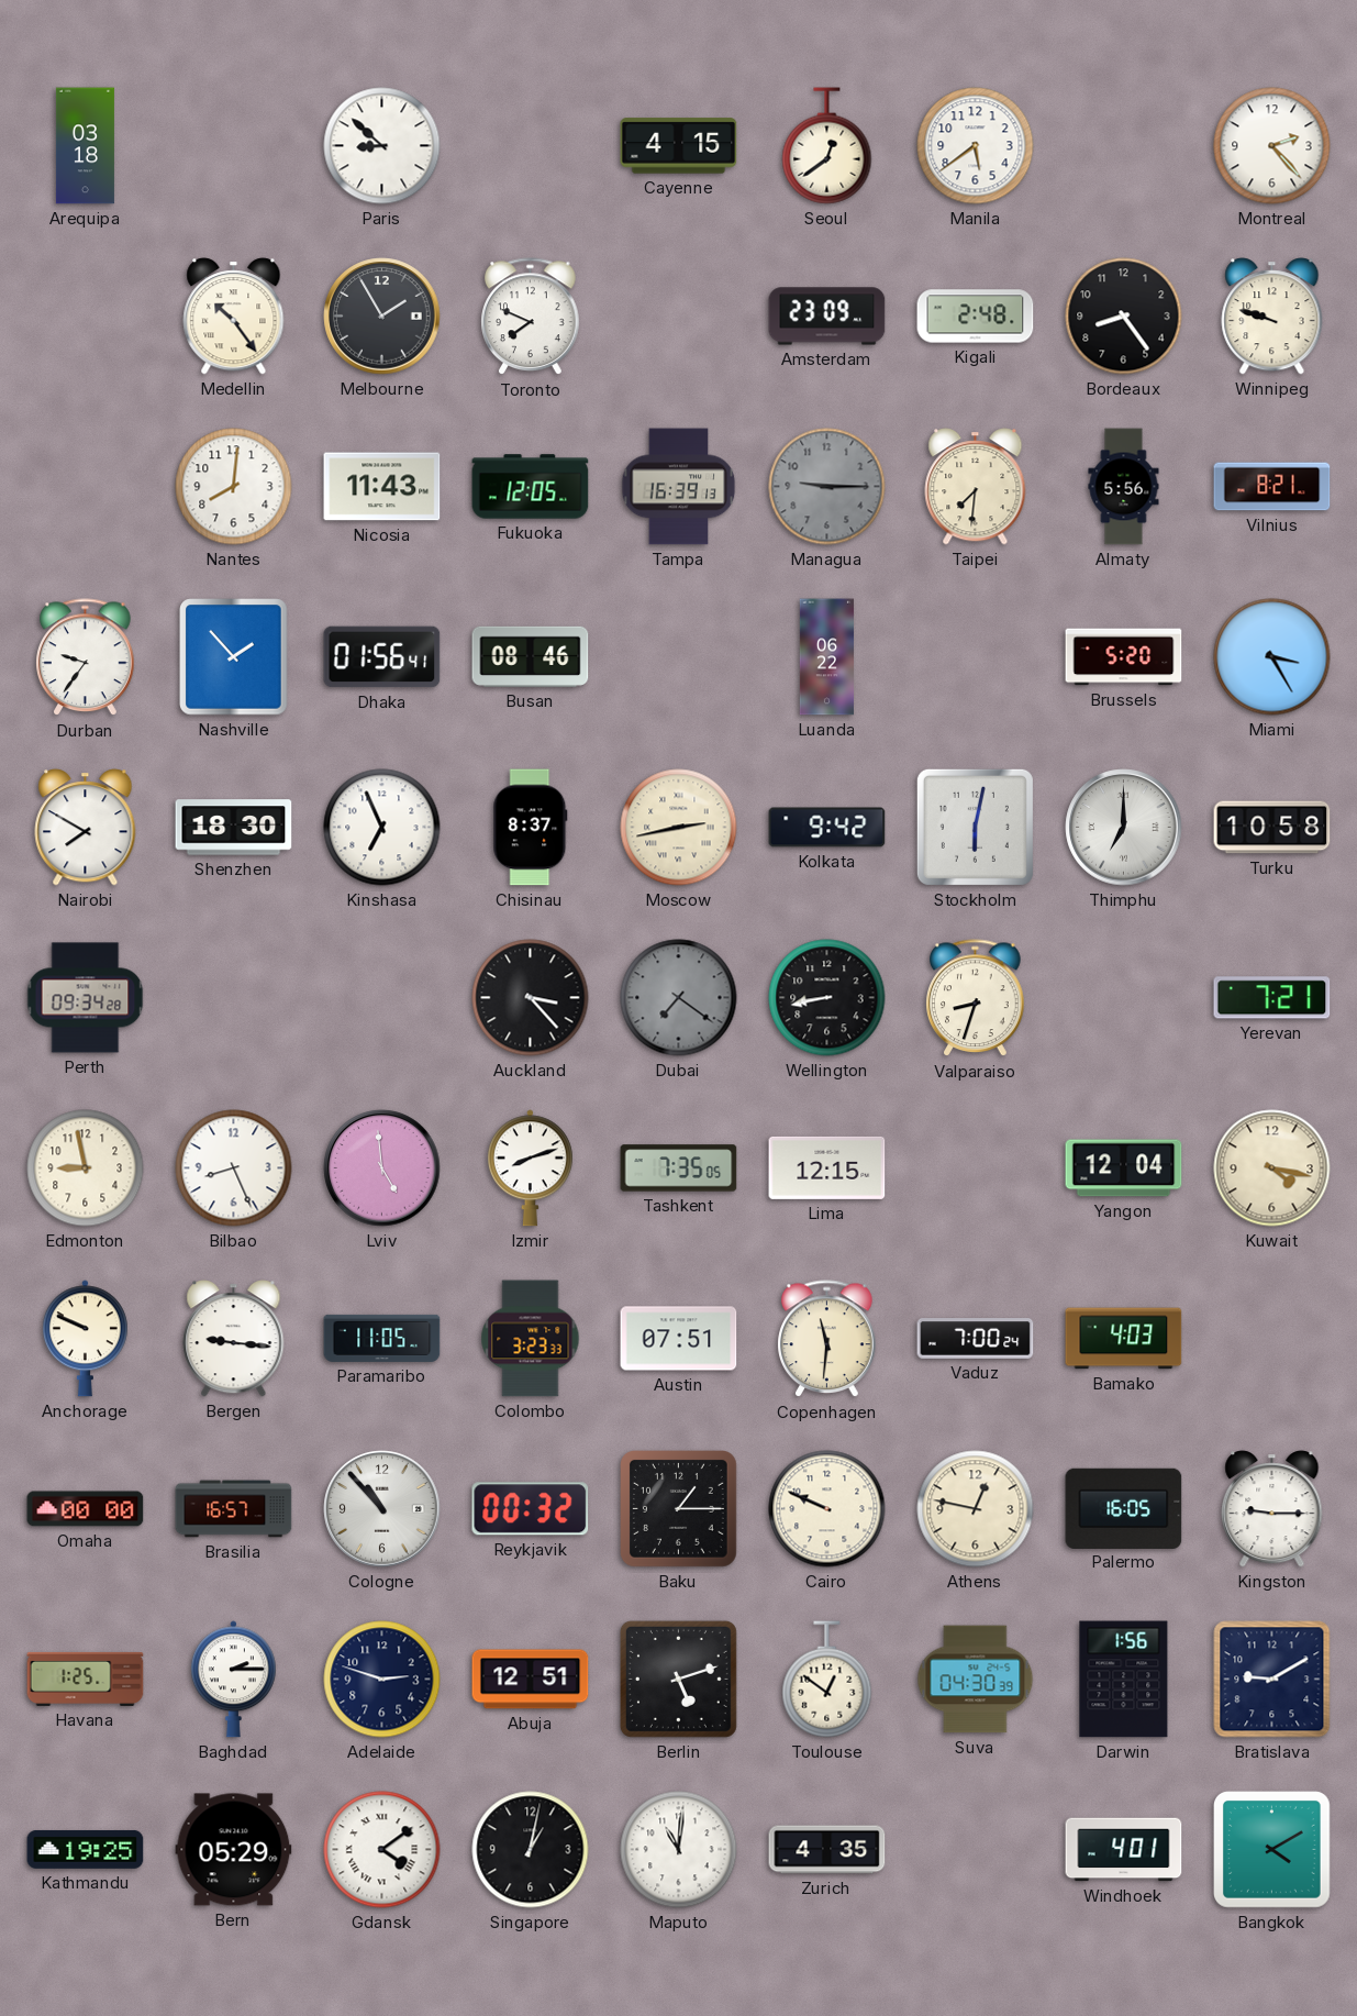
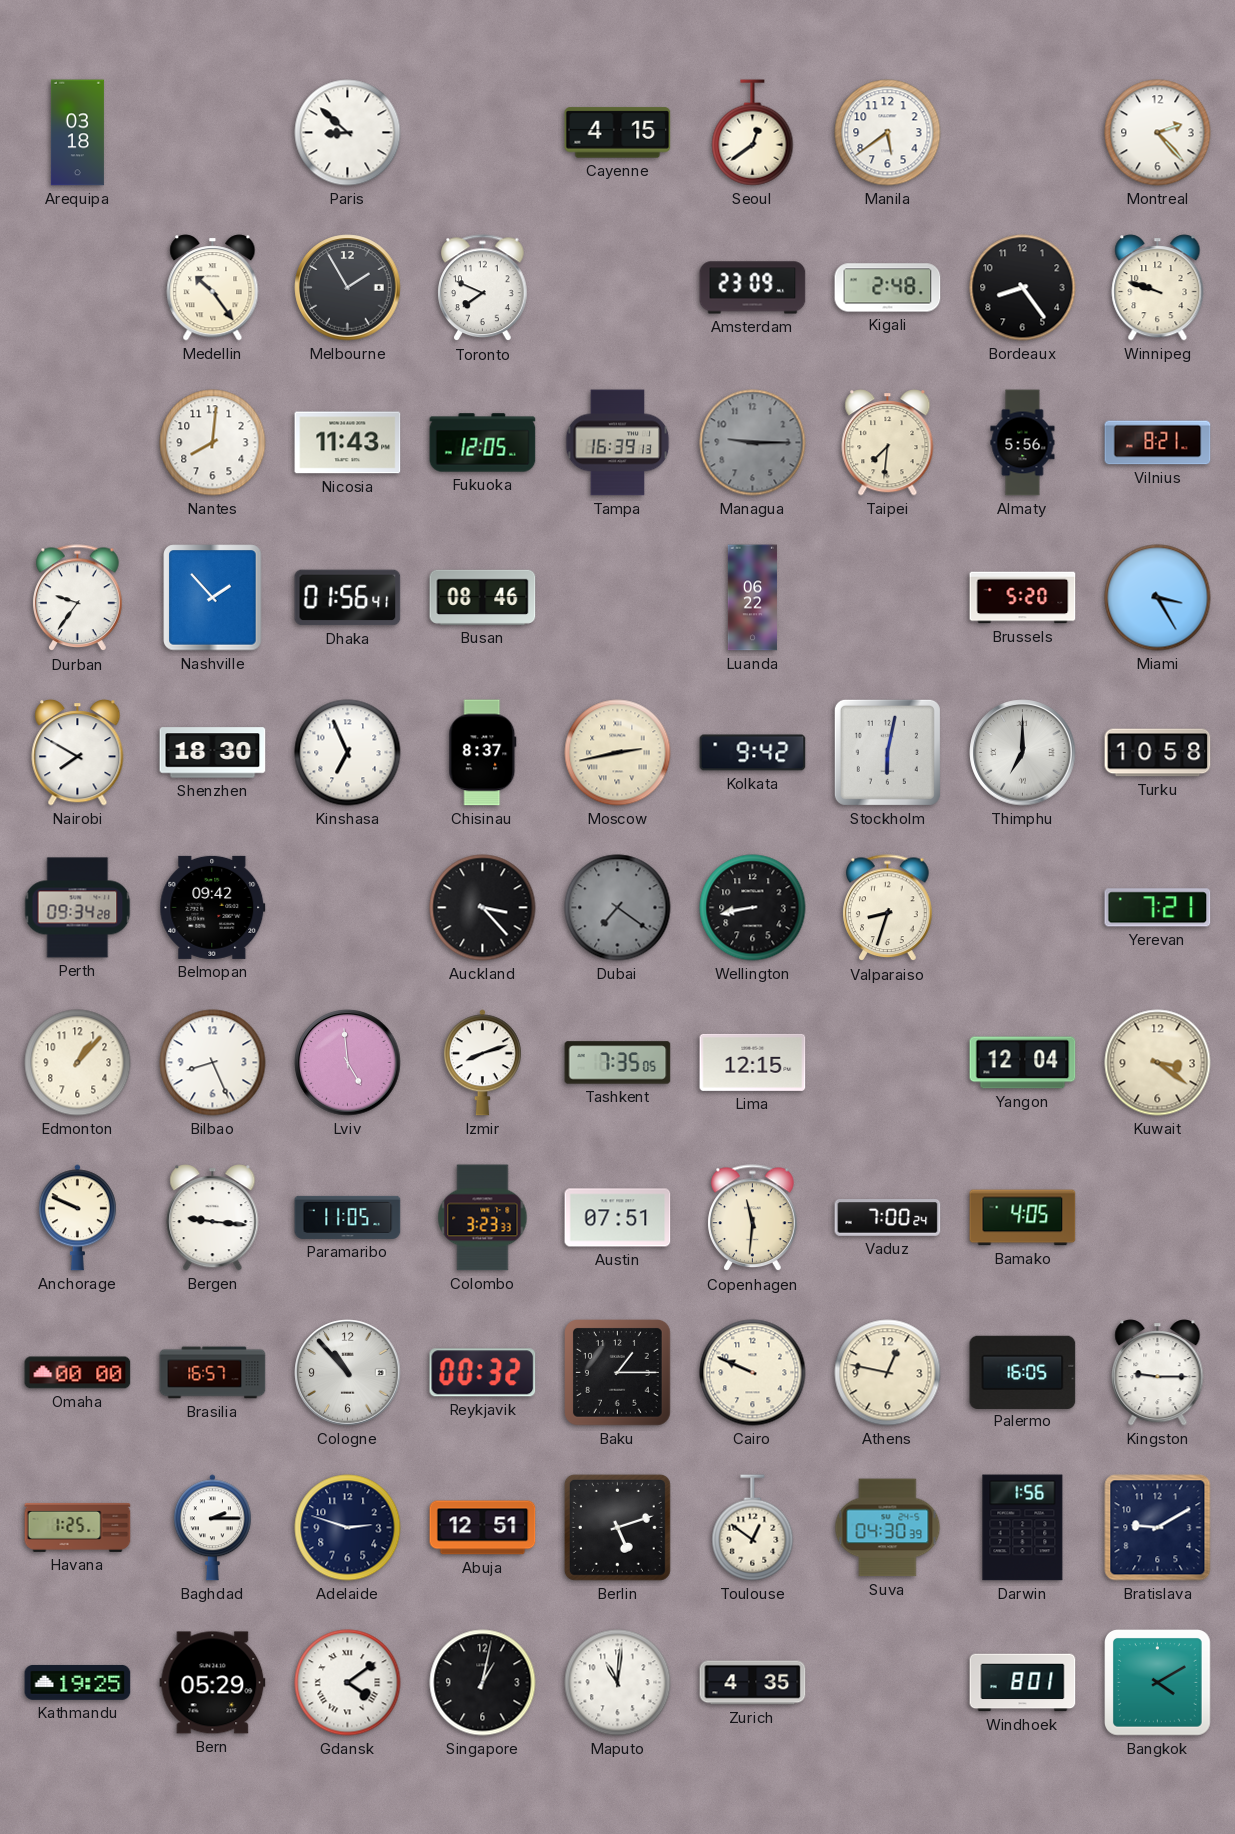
Belmopan: none -> 09:42
Edmonton: 8:58 -> 1:07
Kuwait: 4:17 -> 3:21
Bamako: 4:03 -> 4:05
Windhoek: 4:01 -> 8:01
